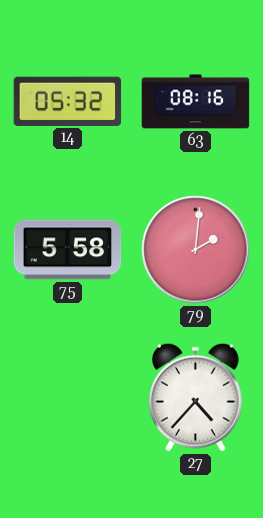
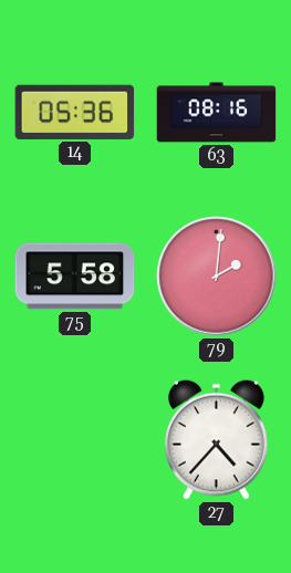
14: 05:32 -> 05:36
